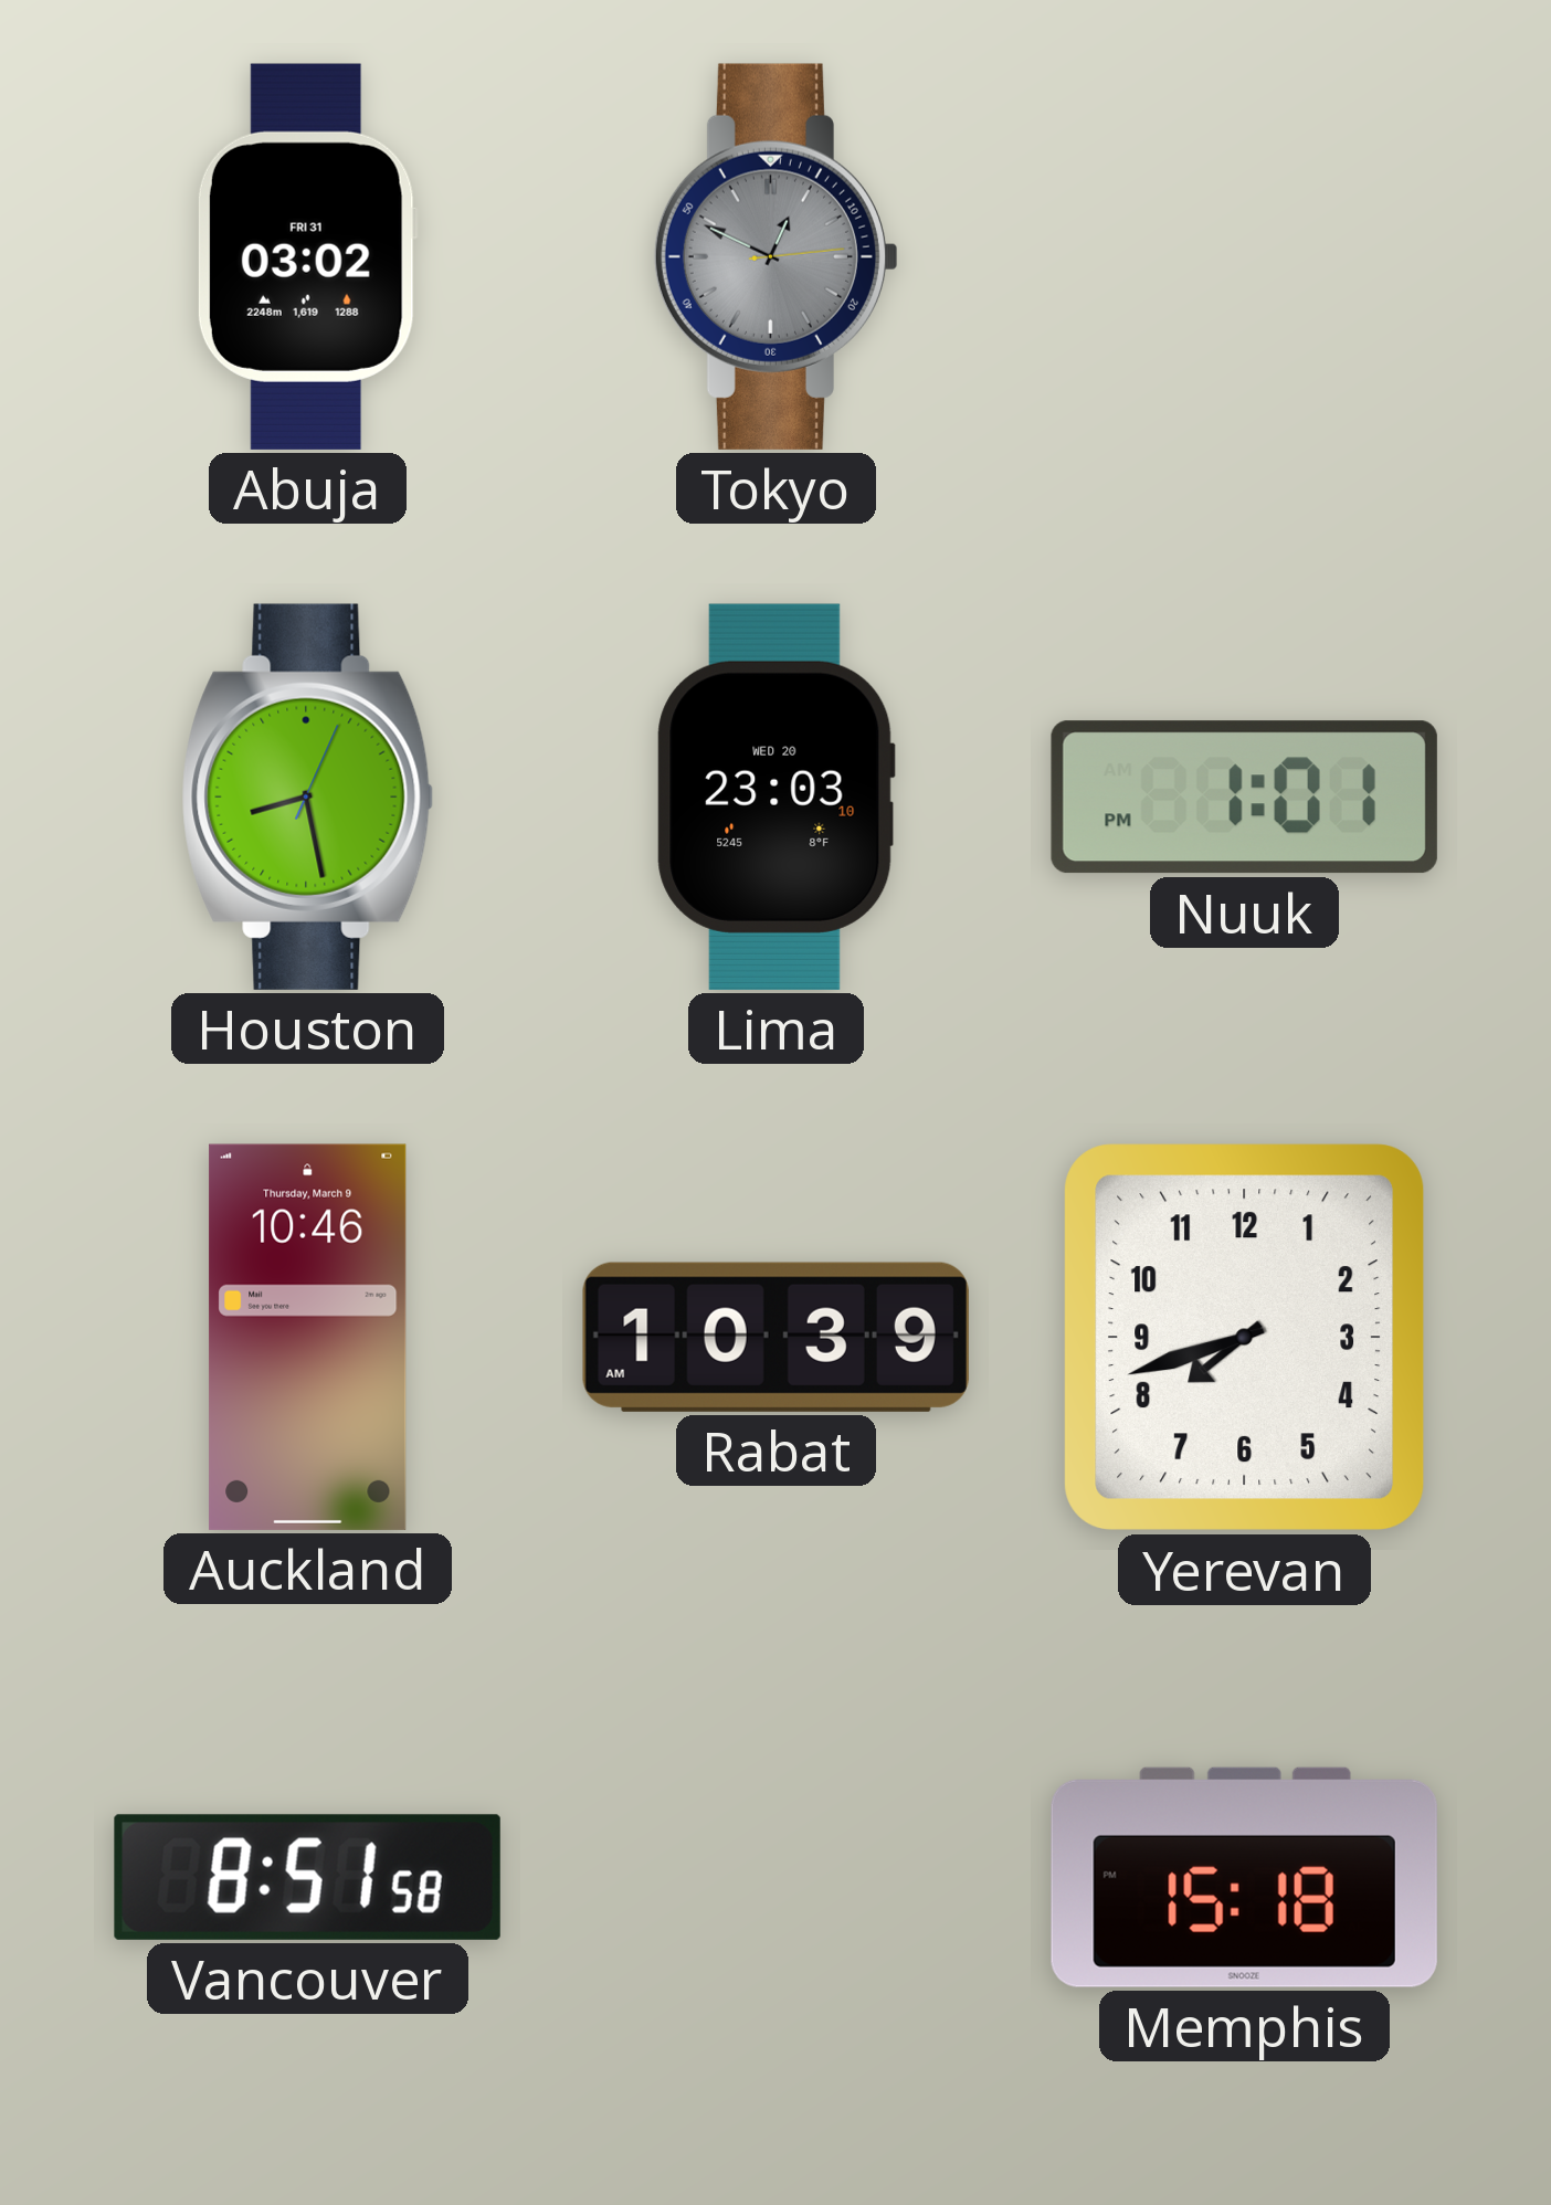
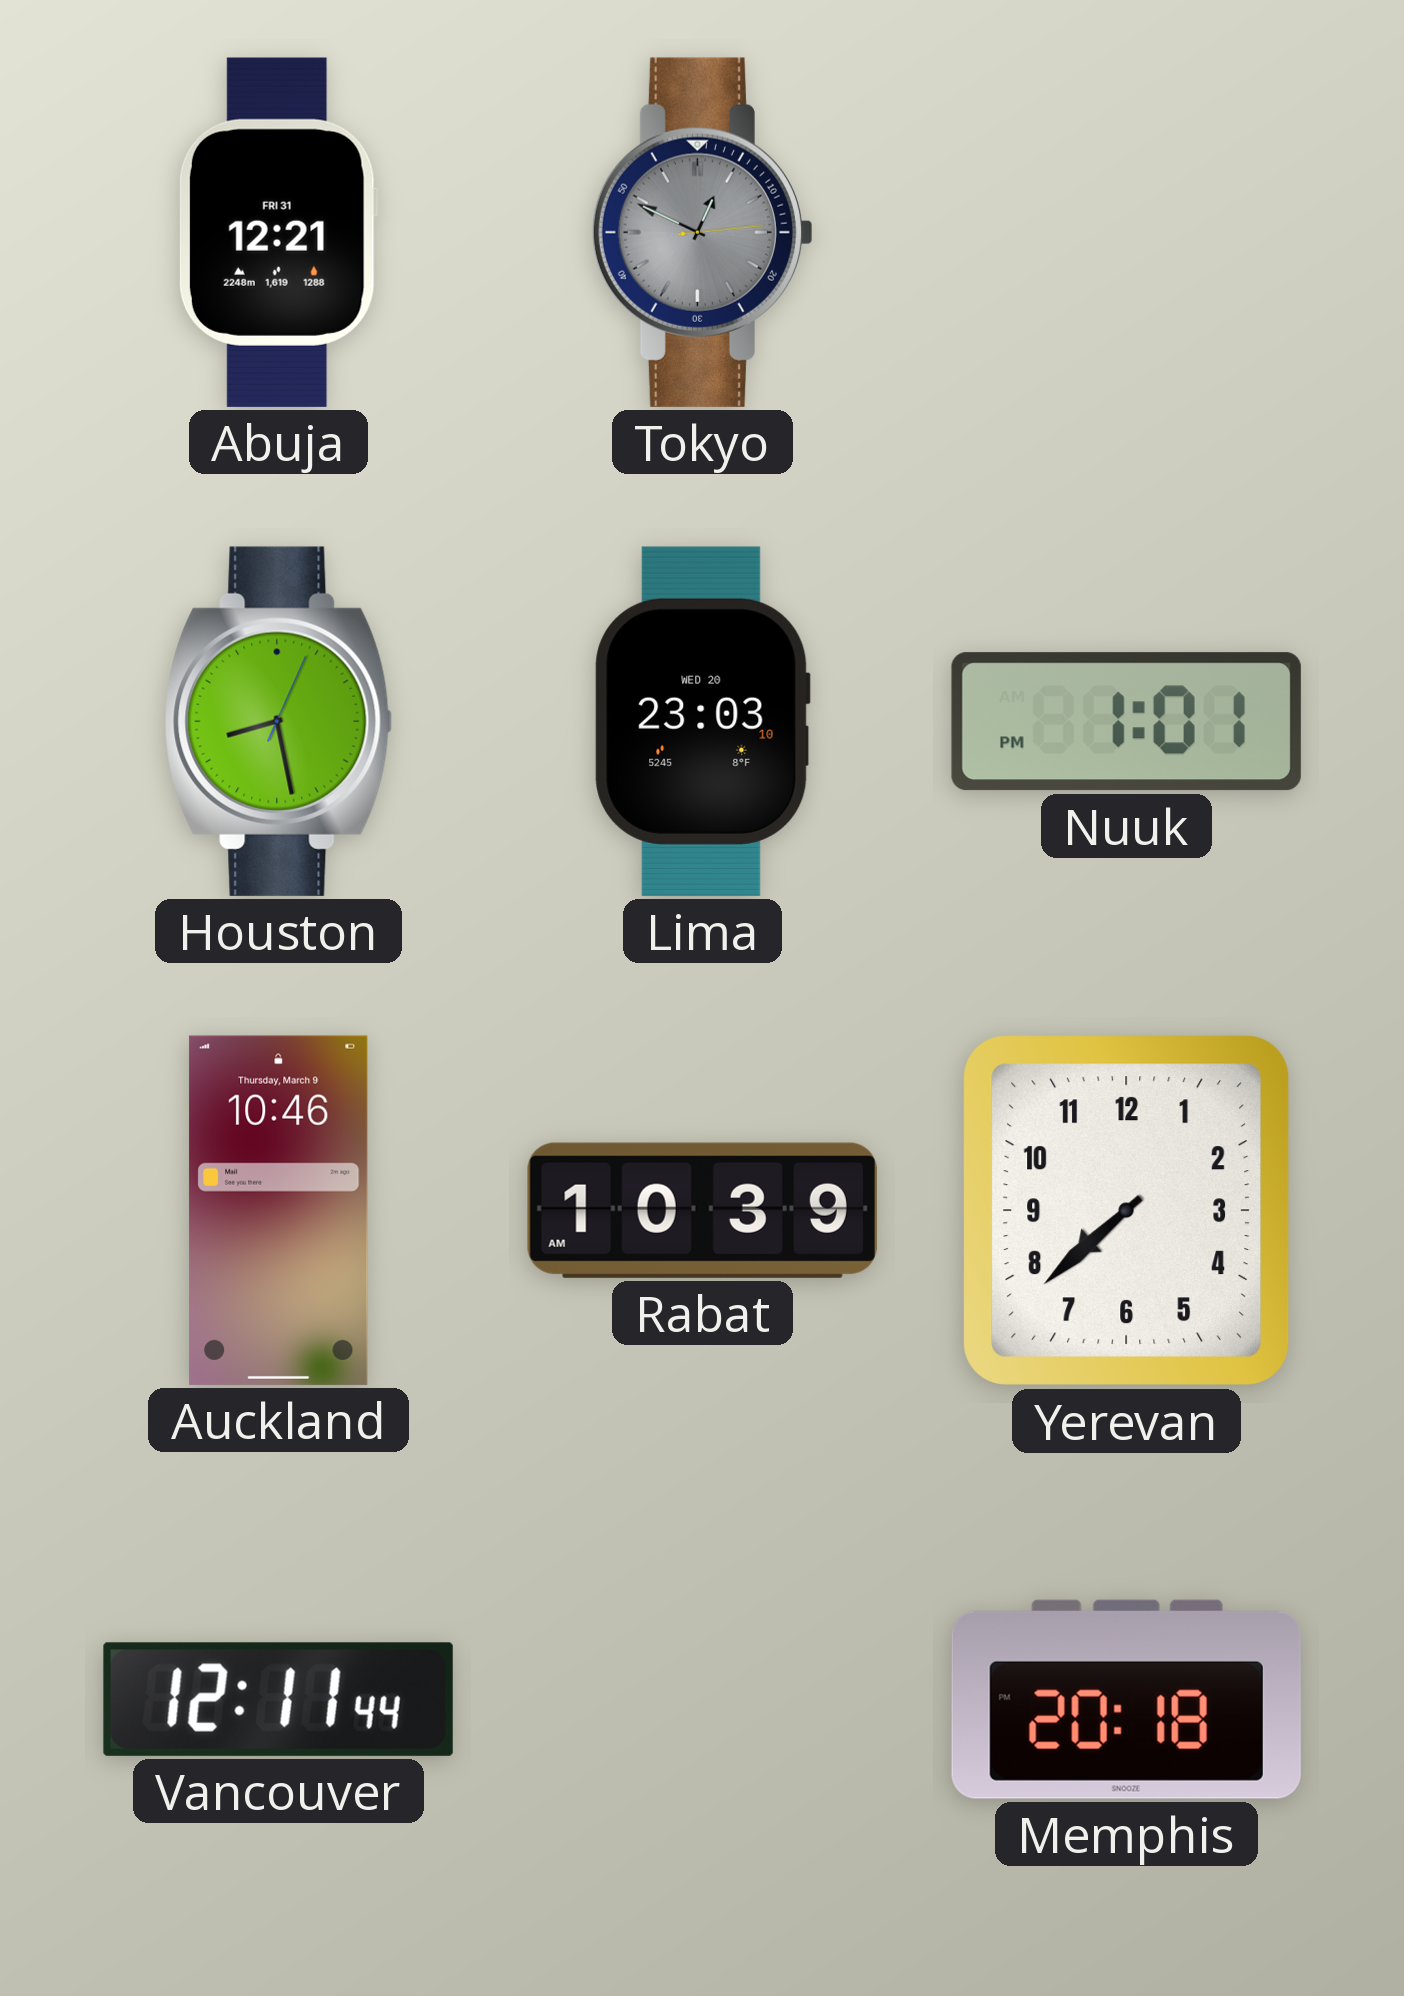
Abuja: 03:02 -> 12:21
Yerevan: 7:42 -> 7:38
Vancouver: 8:51 -> 12:11
Memphis: 15:18 -> 20:18
